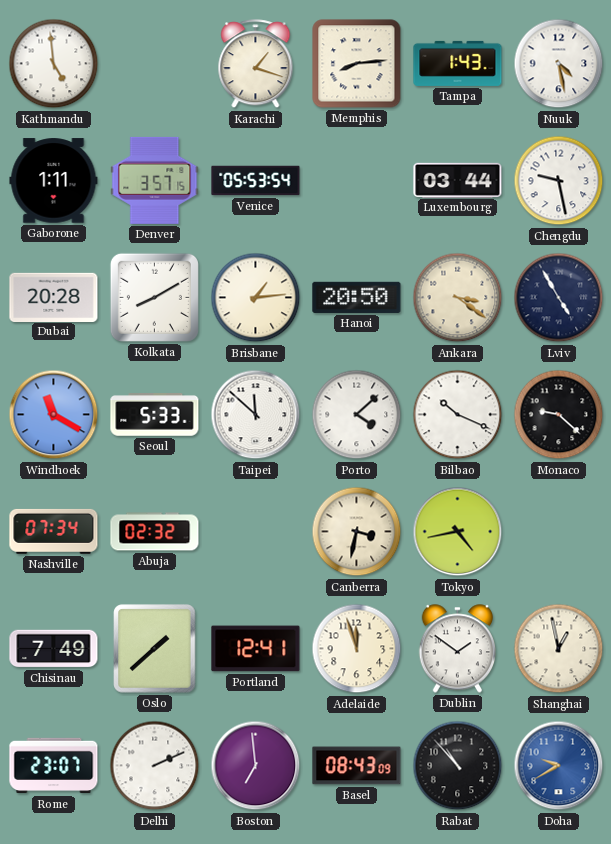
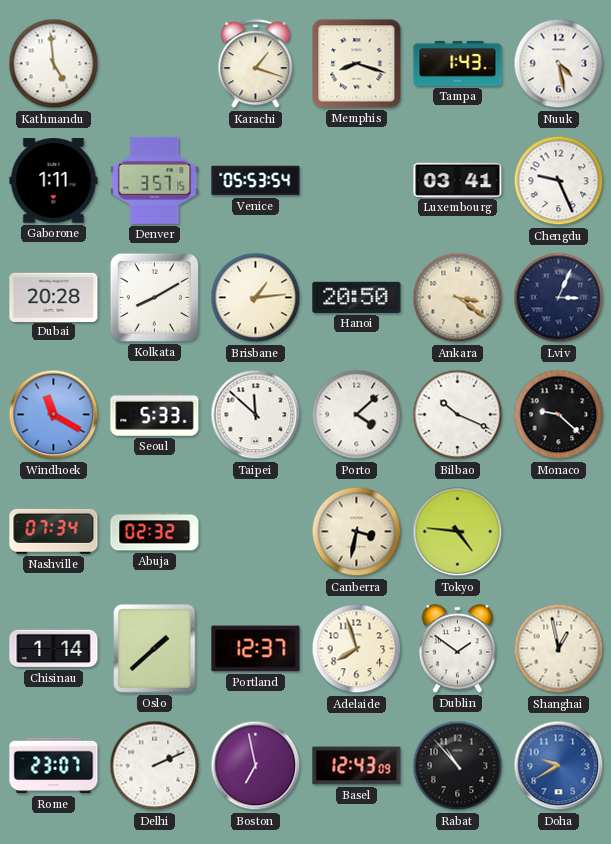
Memphis: 8:14 -> 8:18
Luxembourg: 03:44 -> 03:41
Chengdu: 9:28 -> 9:26
Lviv: 4:55 -> 3:04
Tokyo: 4:43 -> 4:46
Chisinau: 7:49 -> 1:14
Portland: 12:41 -> 12:37
Adelaide: 11:57 -> 7:57
Boston: 6:59 -> 6:58
Basel: 08:43 -> 12:43
